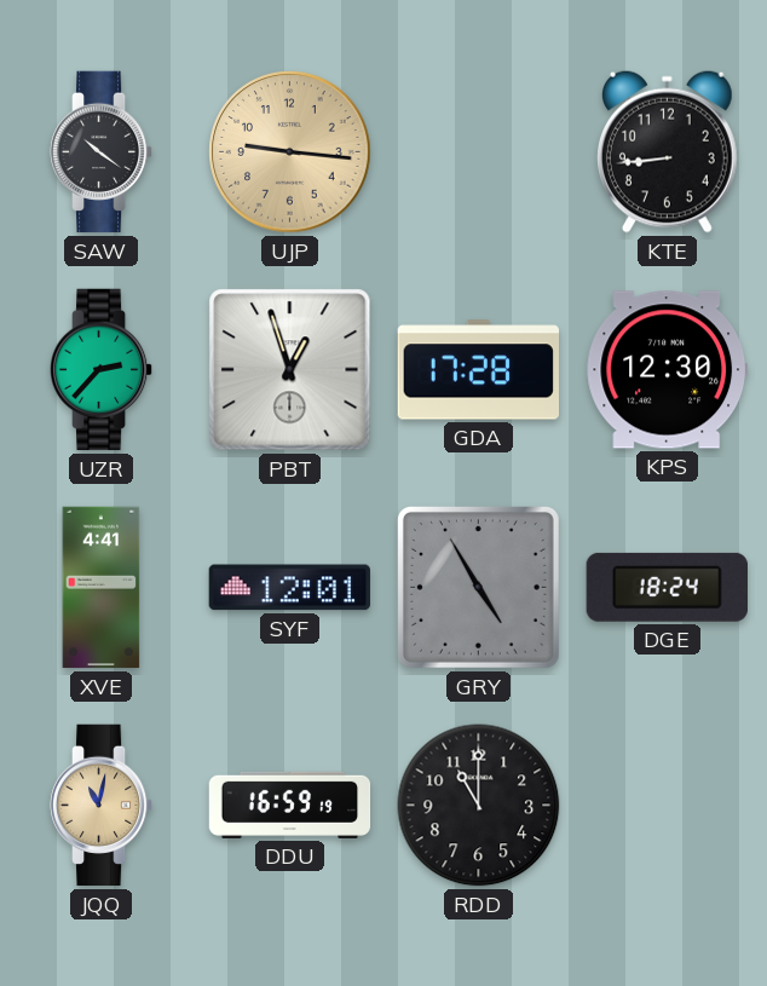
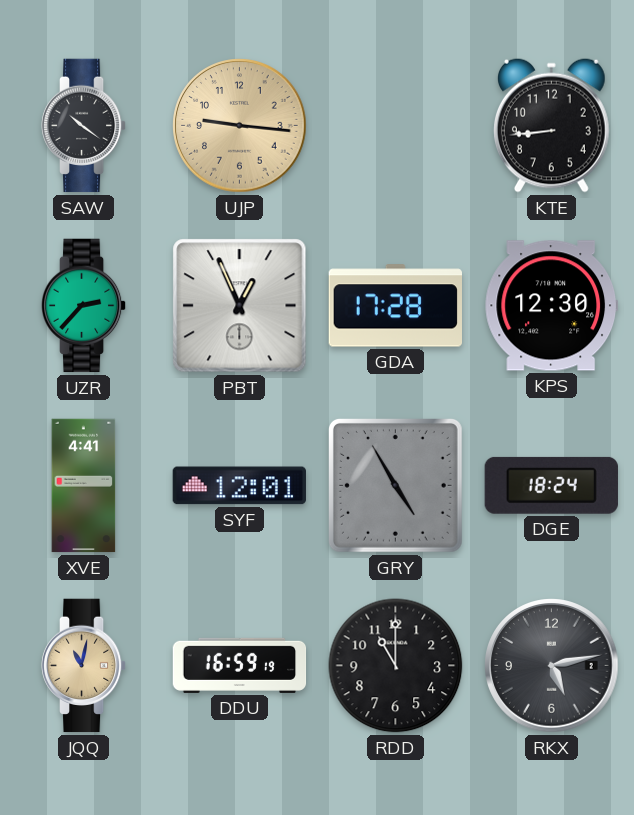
PBT: 12:57 -> 12:56
RKX: none -> 5:13
